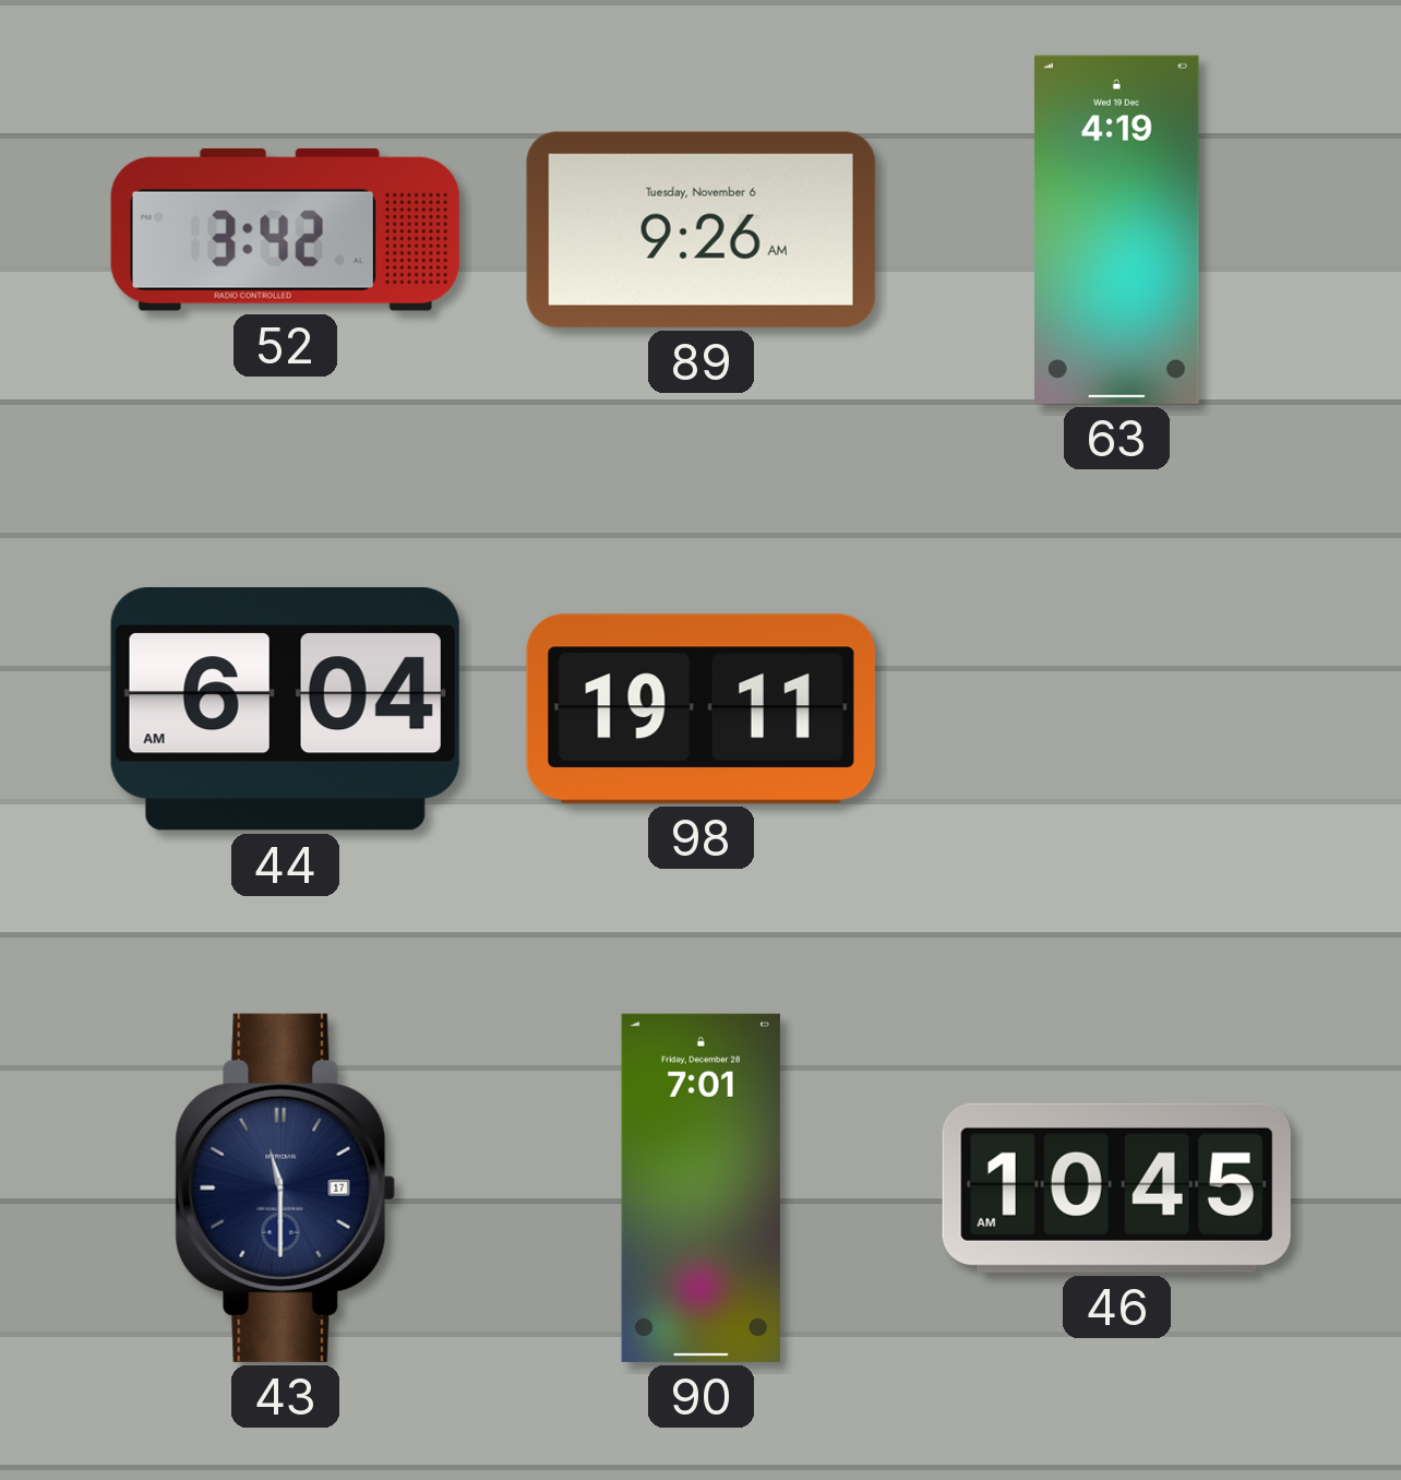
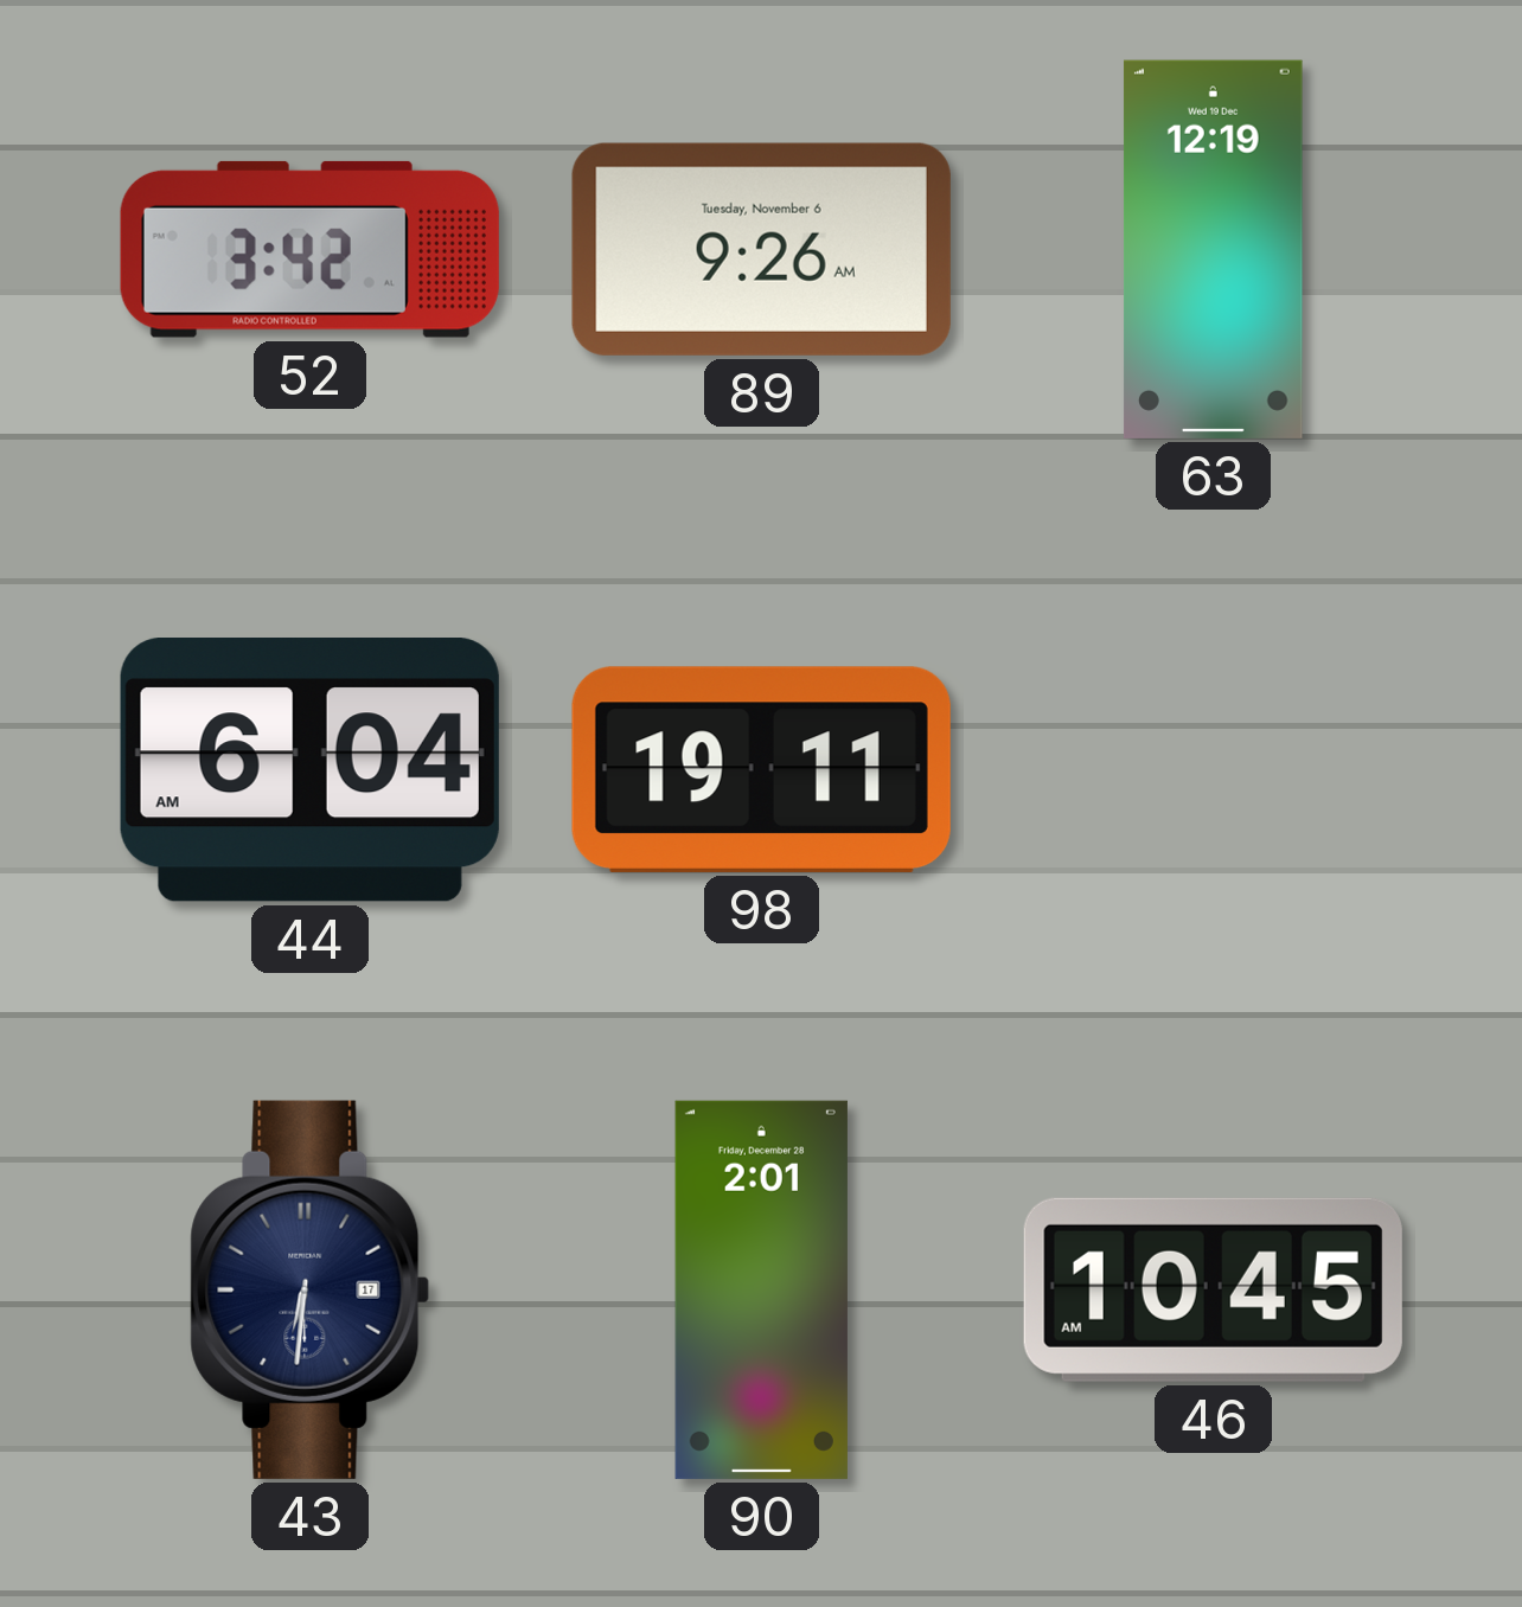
63: 4:19 -> 12:19
43: 11:30 -> 6:31
90: 7:01 -> 2:01
